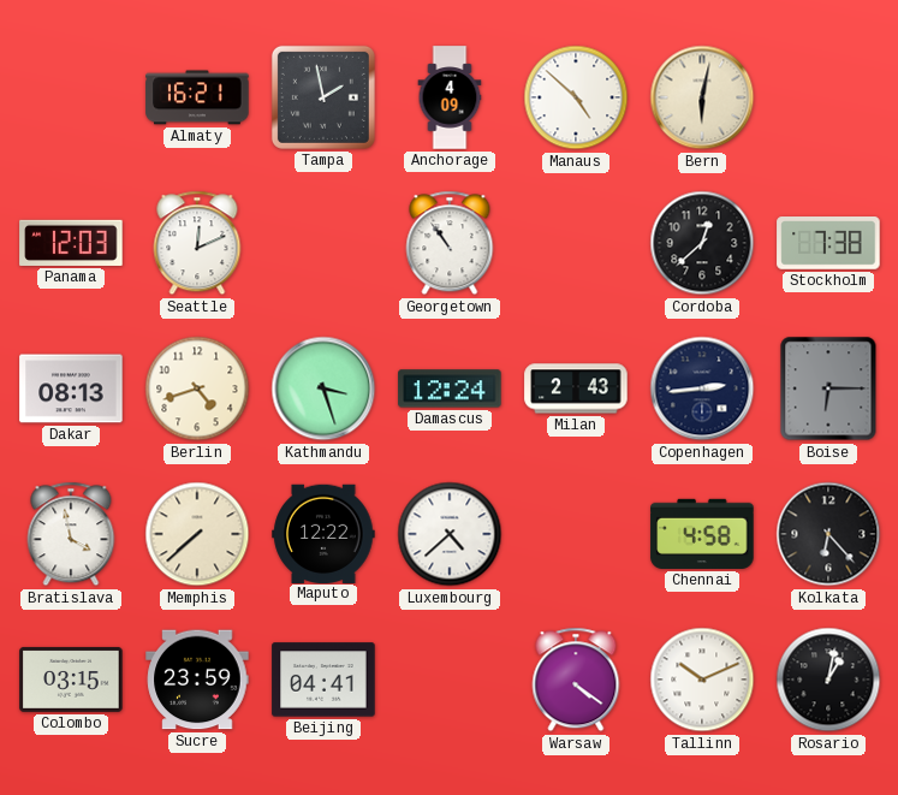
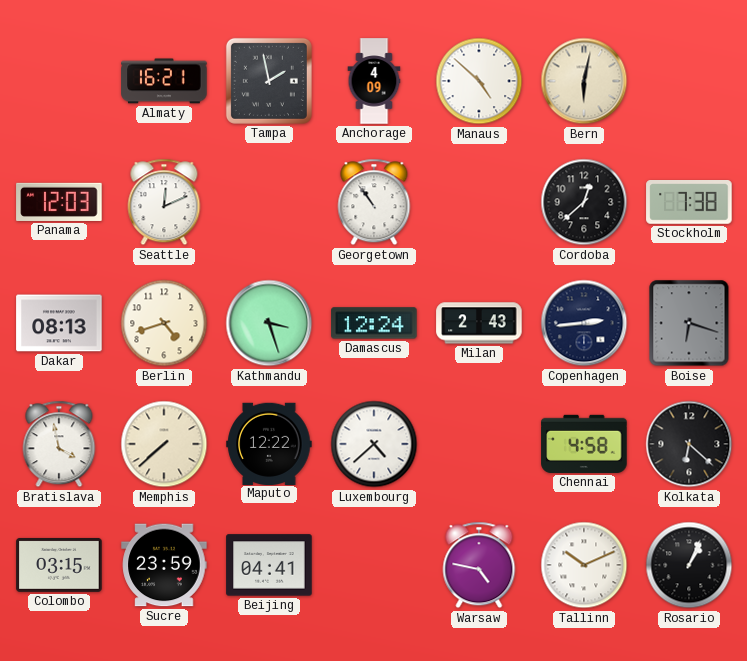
Boise: 6:15 -> 6:18
Kolkata: 6:23 -> 6:22
Warsaw: 4:21 -> 4:47
Rosario: 1:02 -> 1:04
